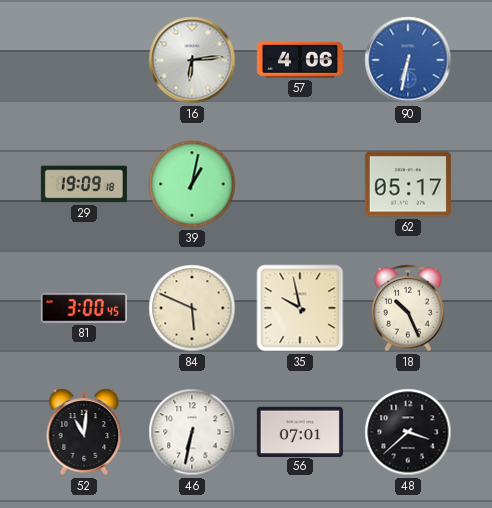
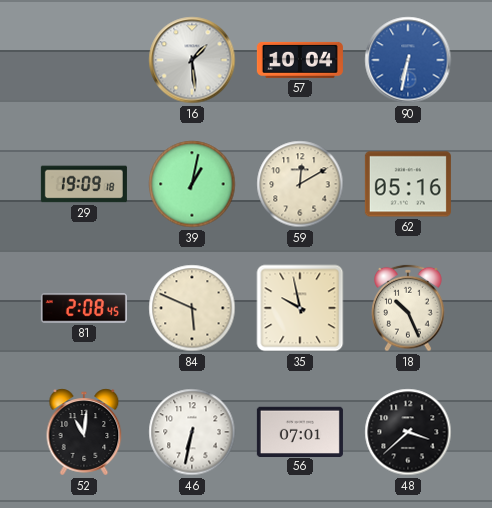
16: 6:14 -> 1:29
57: 4:06 -> 10:04
59: none -> 12:10
62: 05:17 -> 05:16
81: 3:00 -> 2:08
